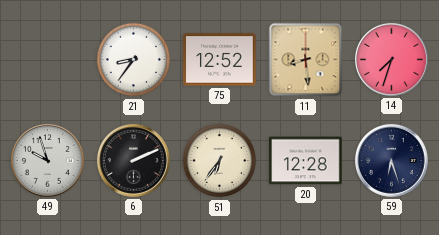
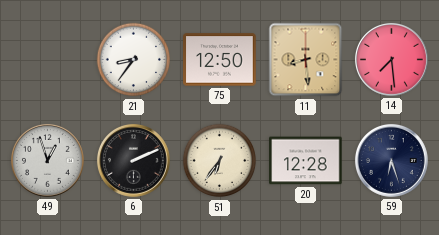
75: 12:52 -> 12:50
14: 7:33 -> 7:29
49: 9:57 -> 12:57
